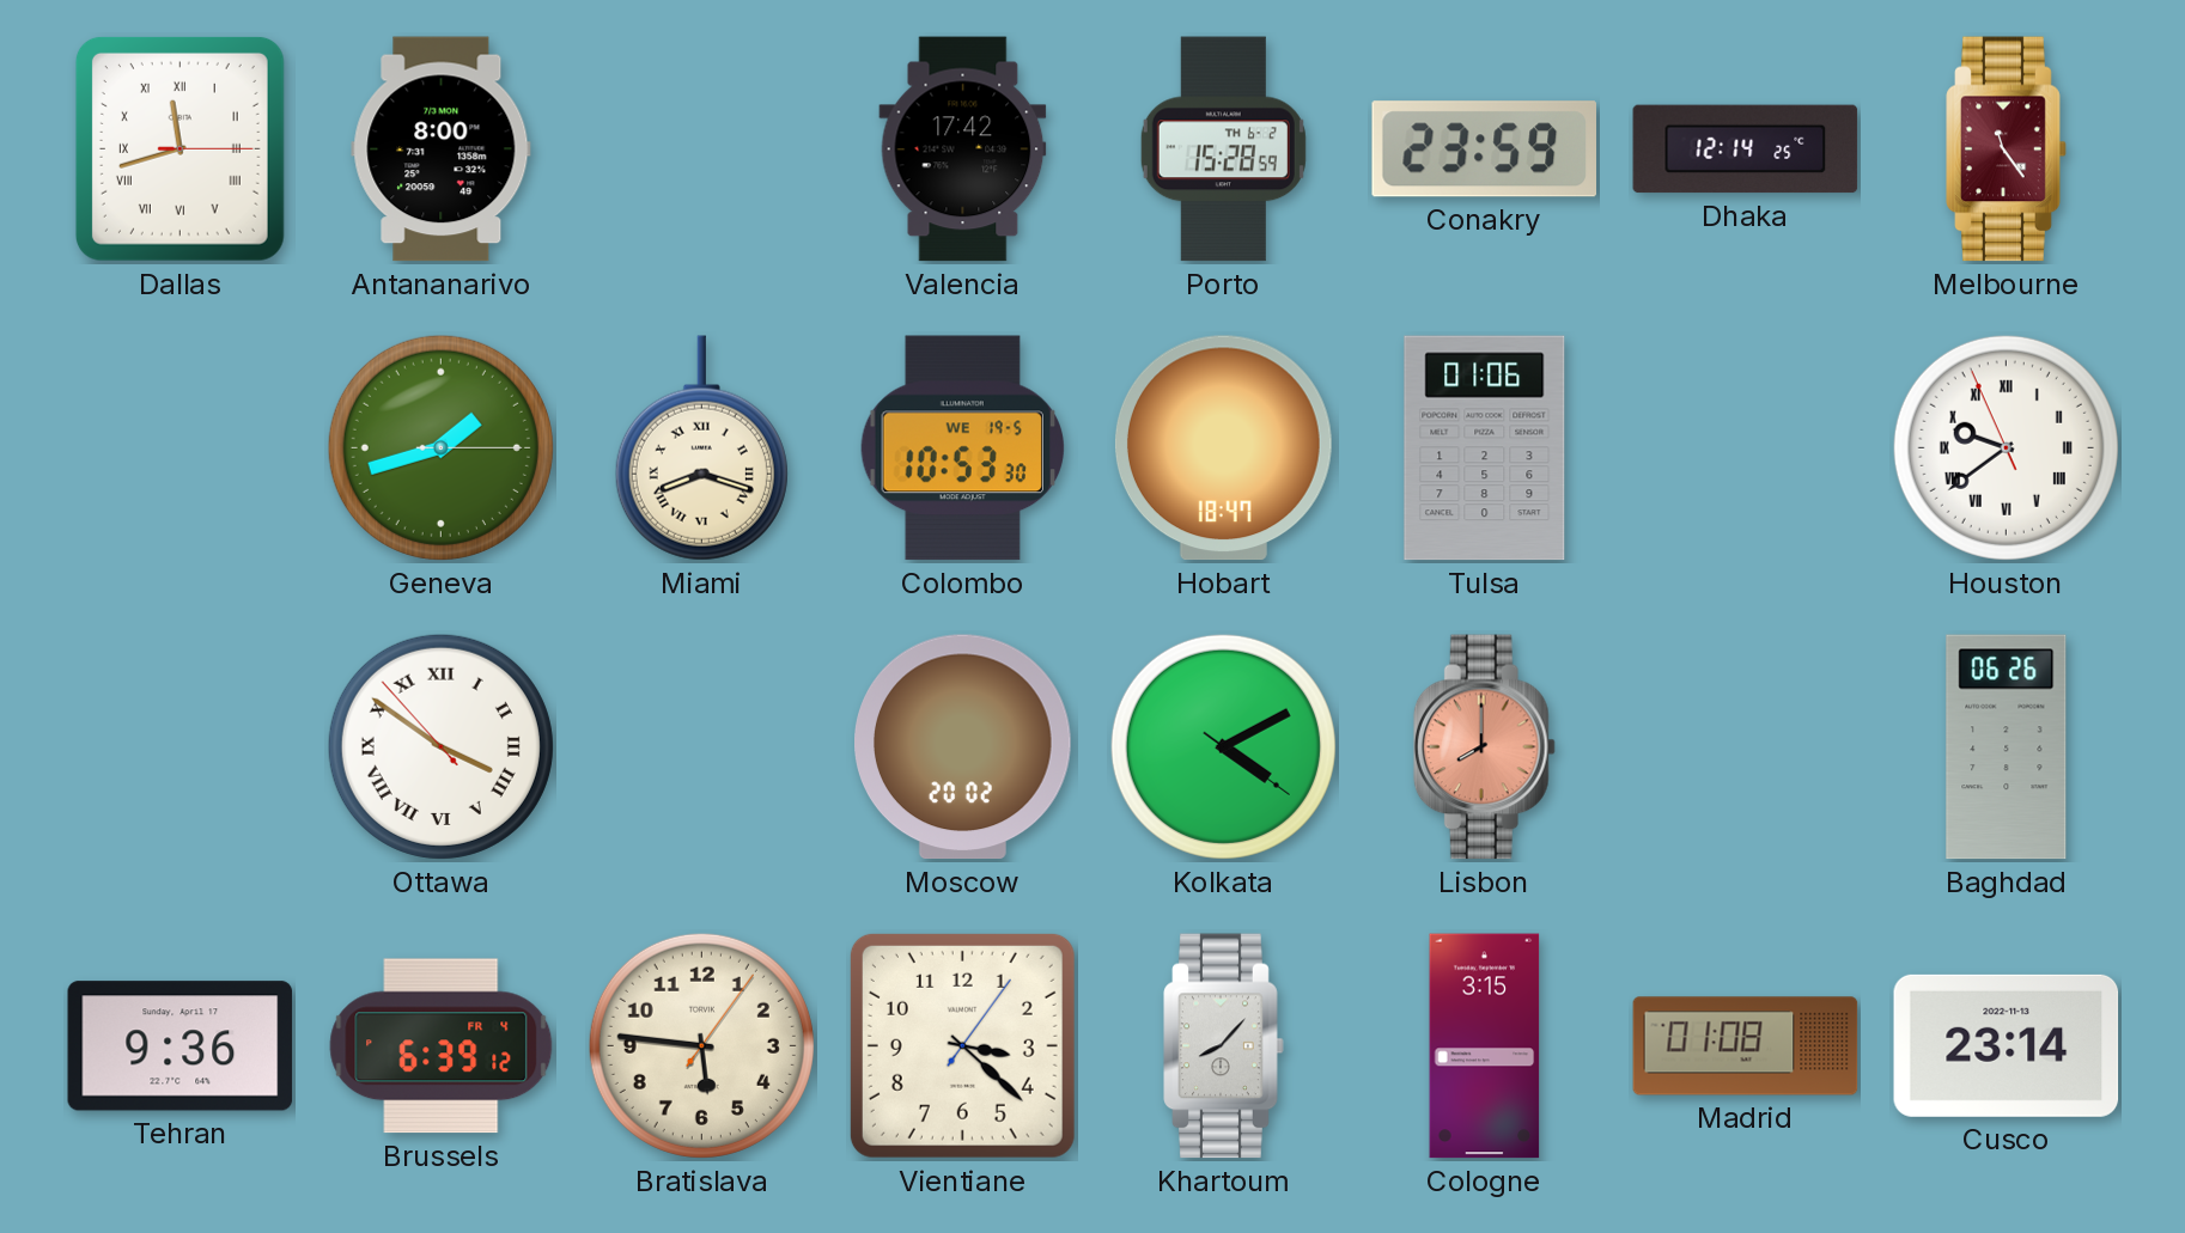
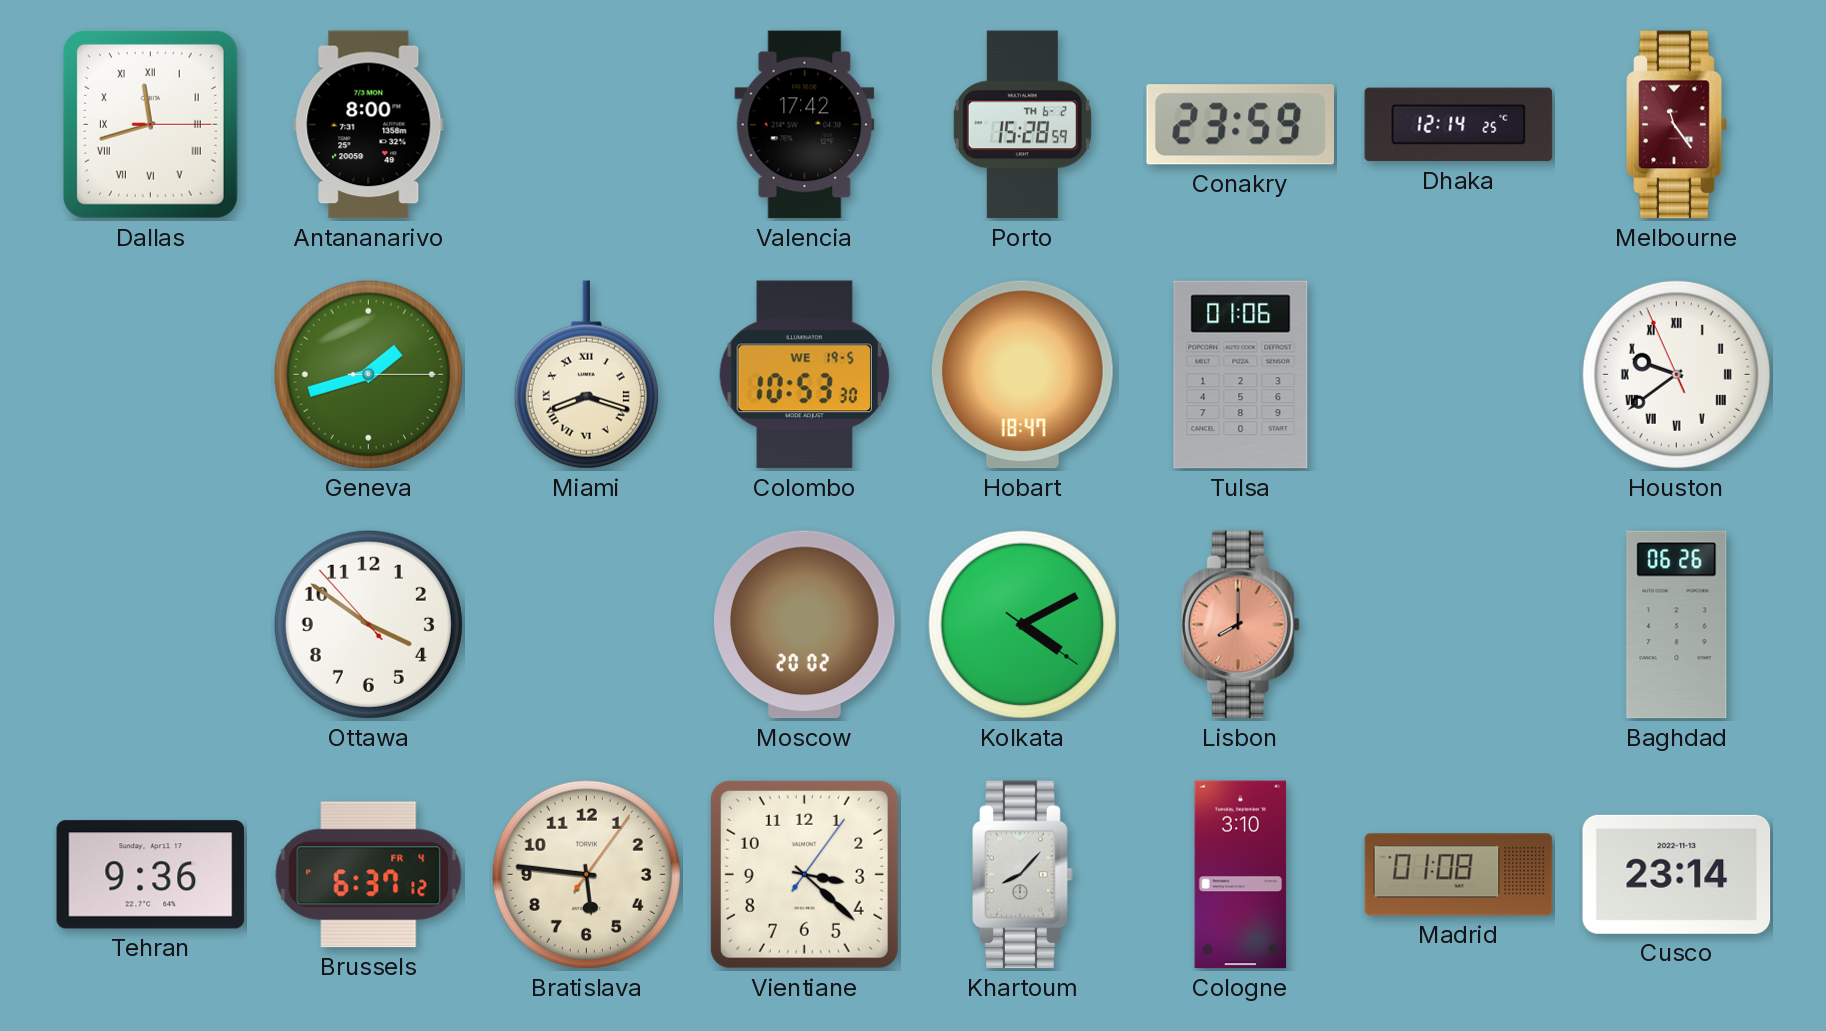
Ottawa numerals: Roman -> Arabic
Brussels: 6:39 -> 6:37
Cologne: 3:15 -> 3:10
